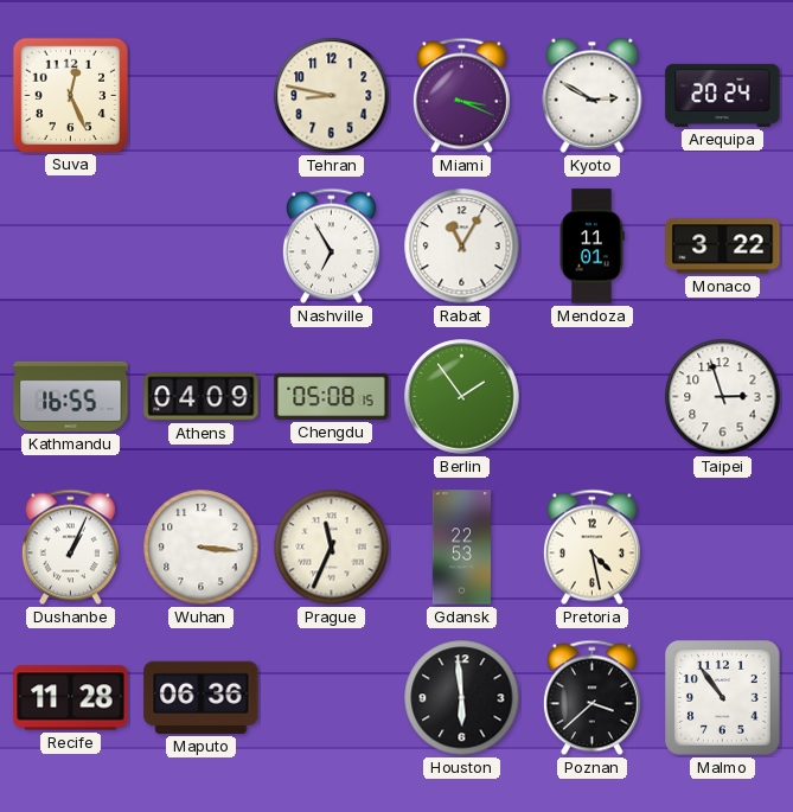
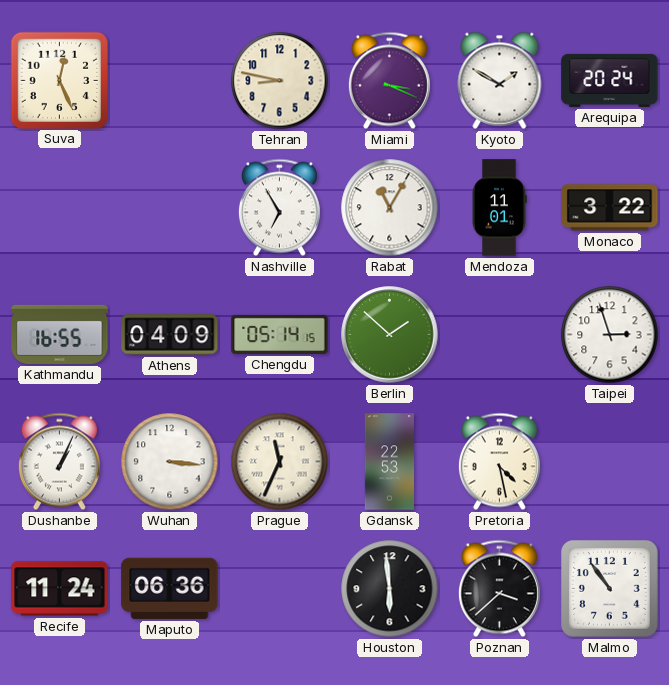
Kyoto: 2:50 -> 1:50
Chengdu: 05:08 -> 05:14
Berlin: 1:54 -> 1:52
Recife: 11:28 -> 11:24
